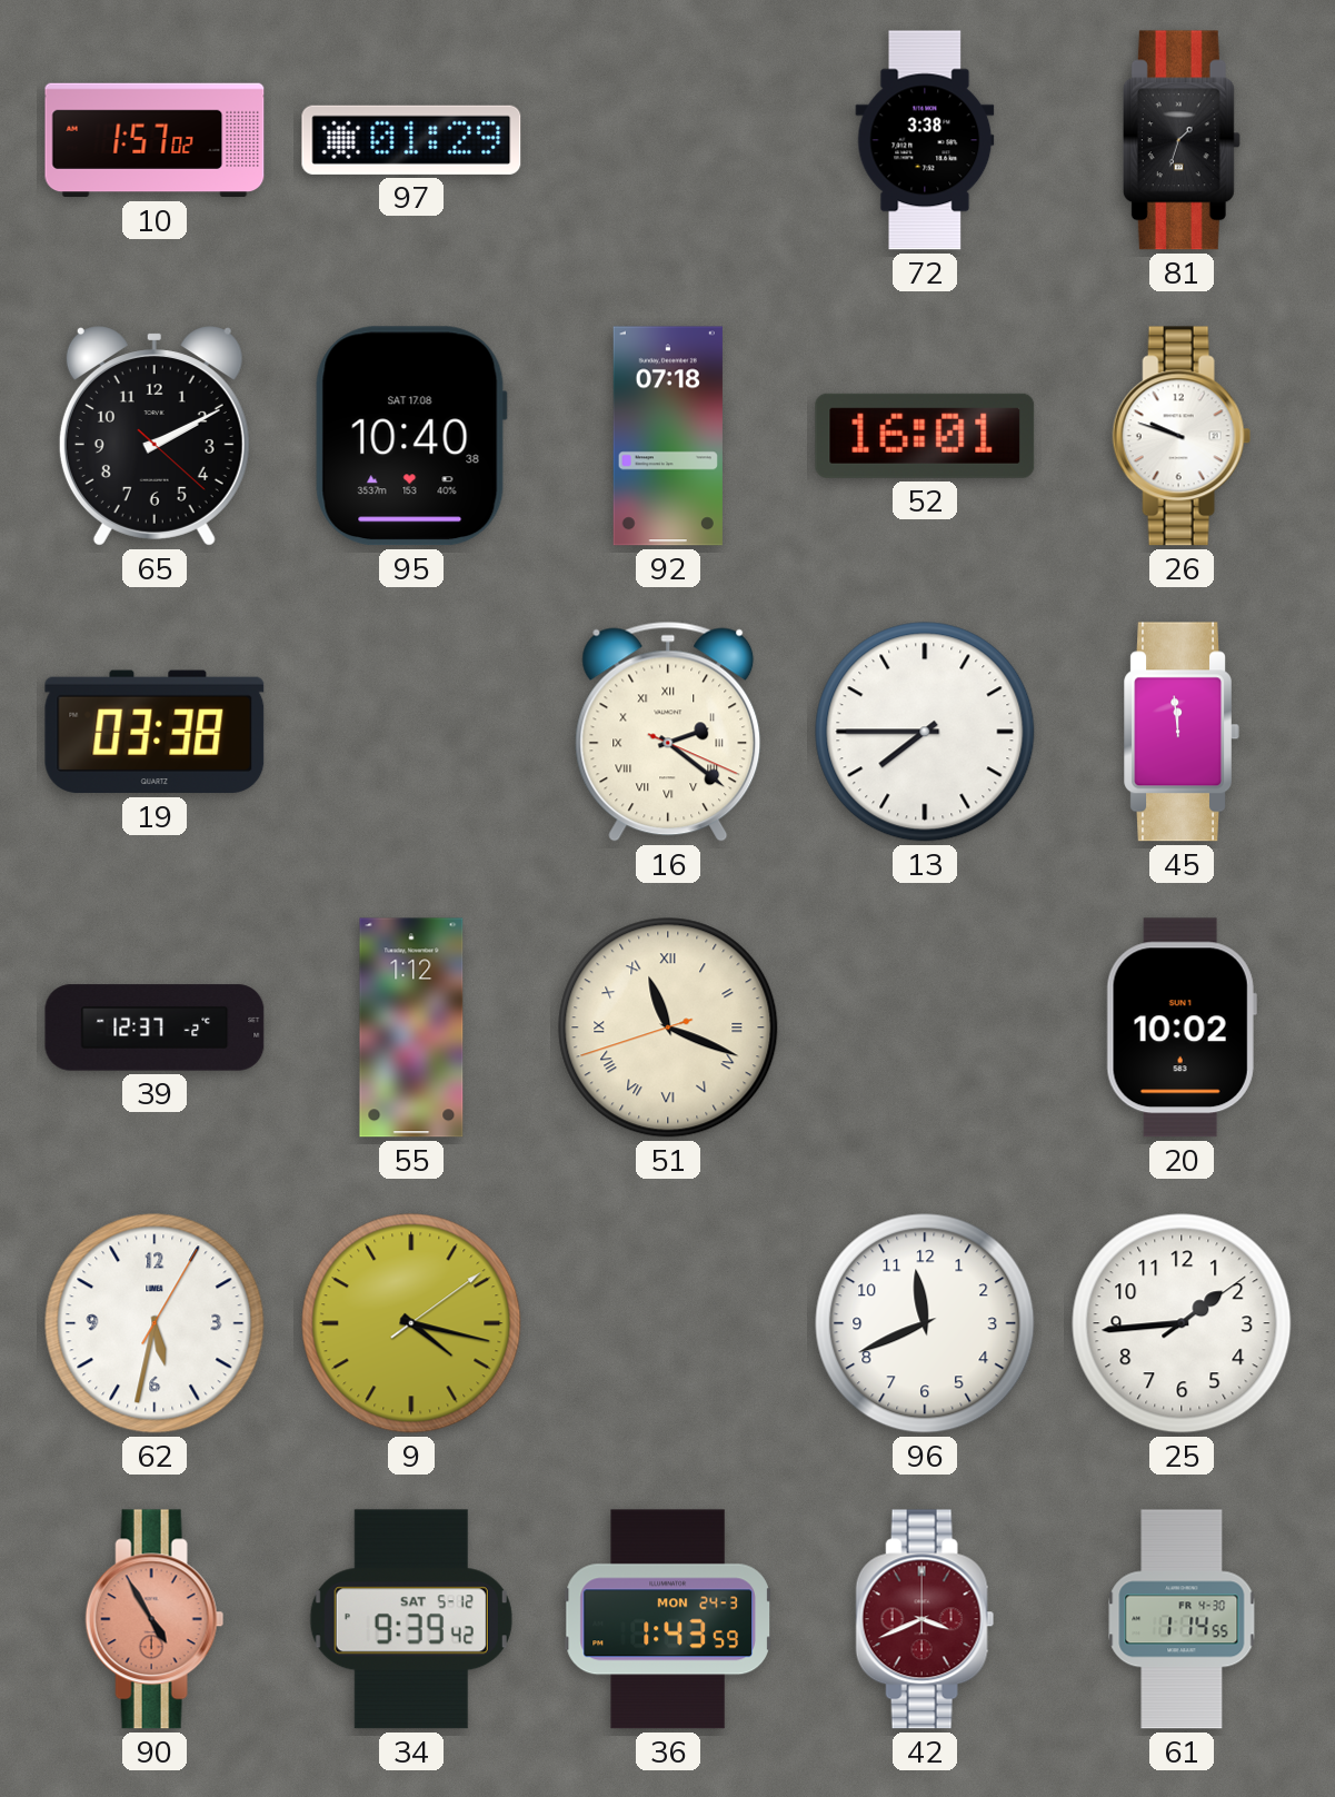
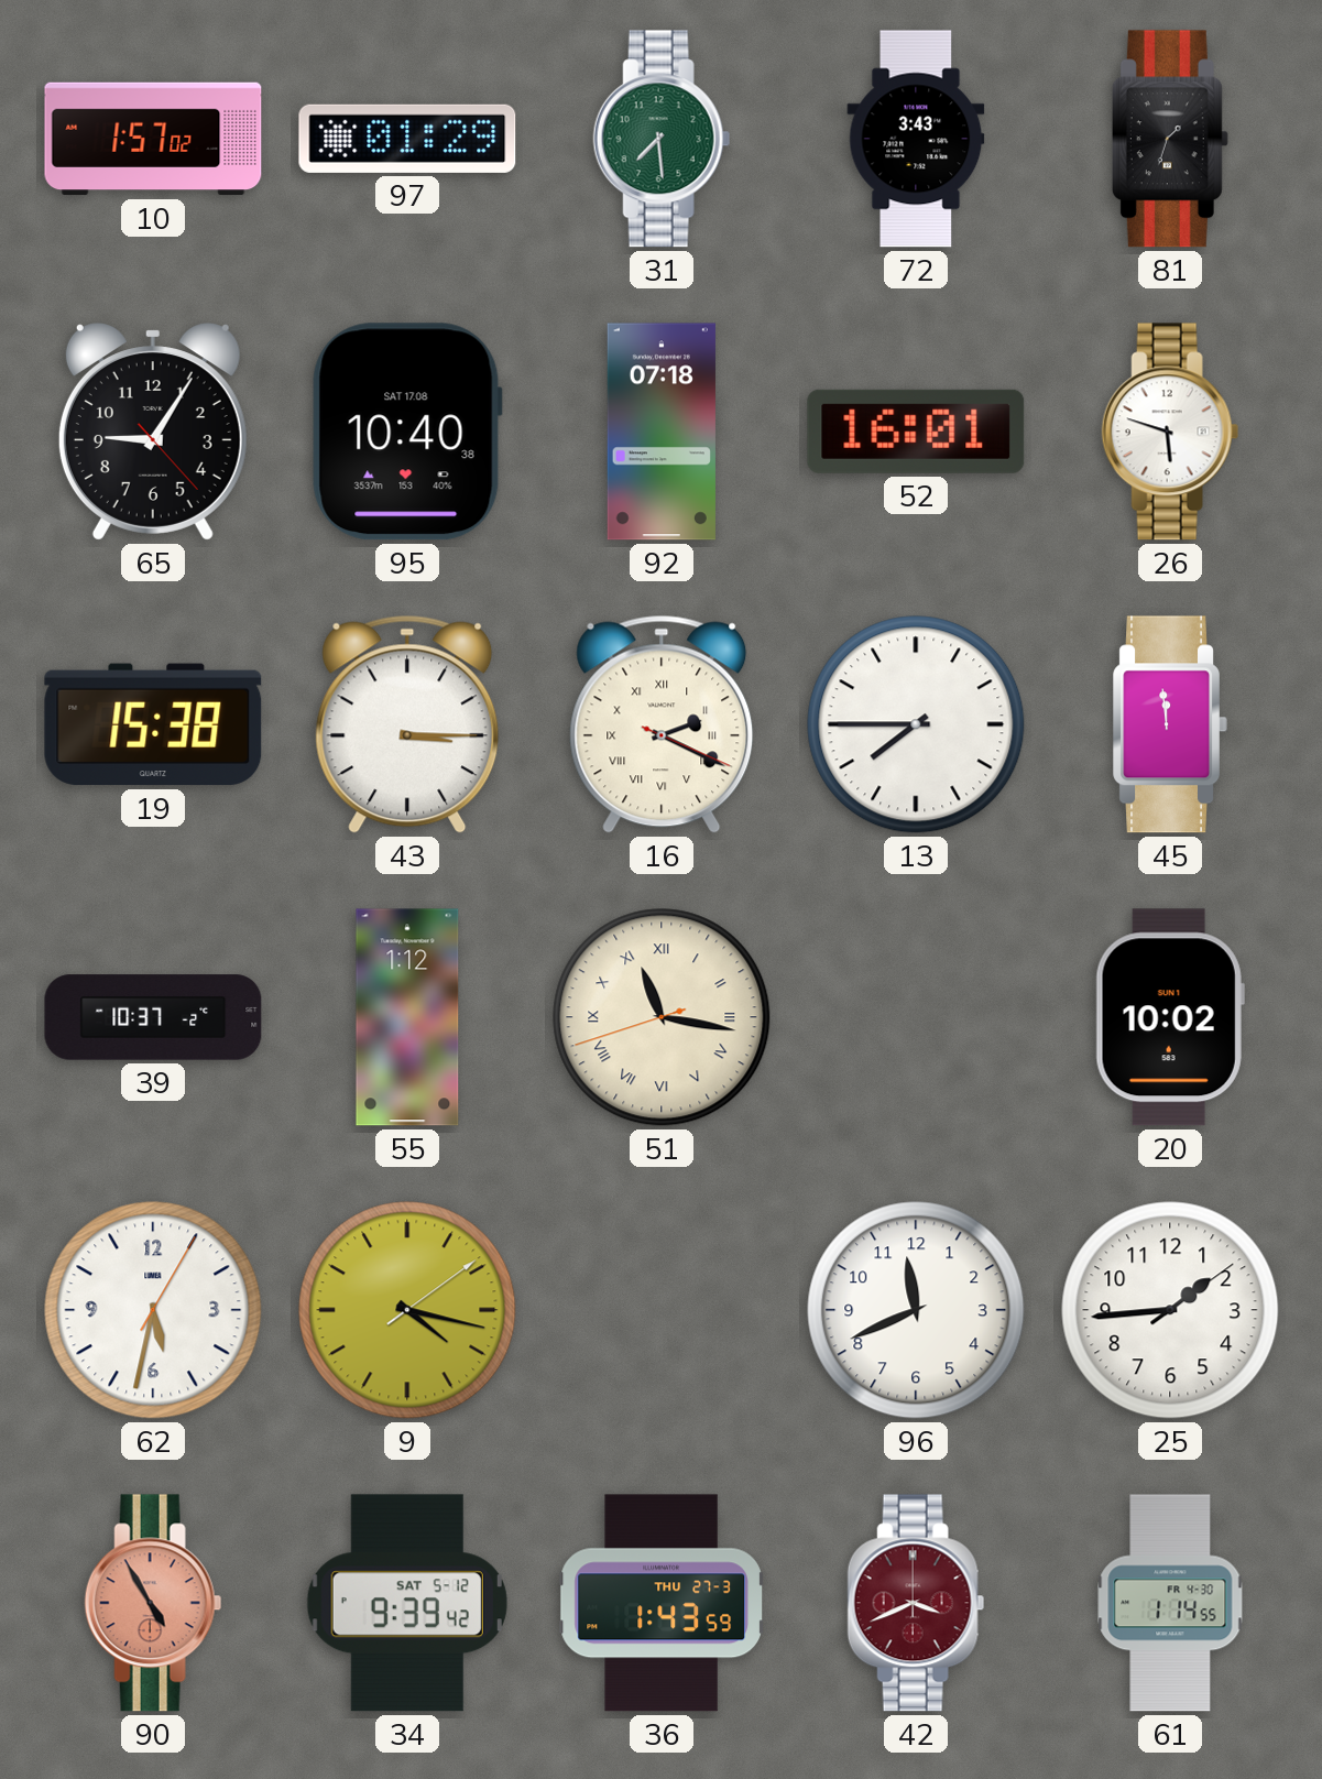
31: none -> 7:29
72: 3:38 -> 3:43
65: 2:10 -> 9:05
26: 9:48 -> 5:48
19: 03:38 -> 15:38
43: none -> 3:15
16: 2:21 -> 2:19
39: 12:37 -> 10:37
51: 11:18 -> 11:16
36 date: MON 24-3 -> THU 27-3
